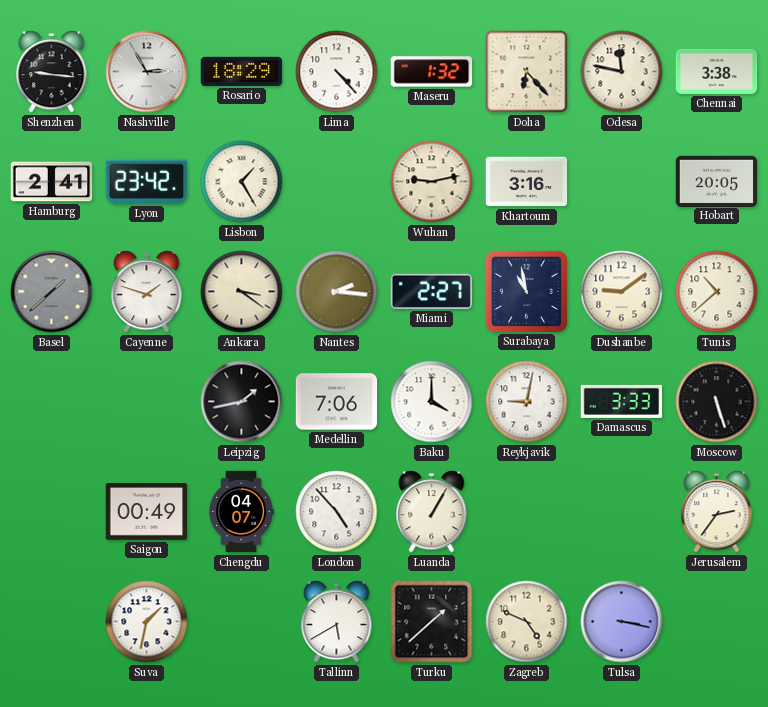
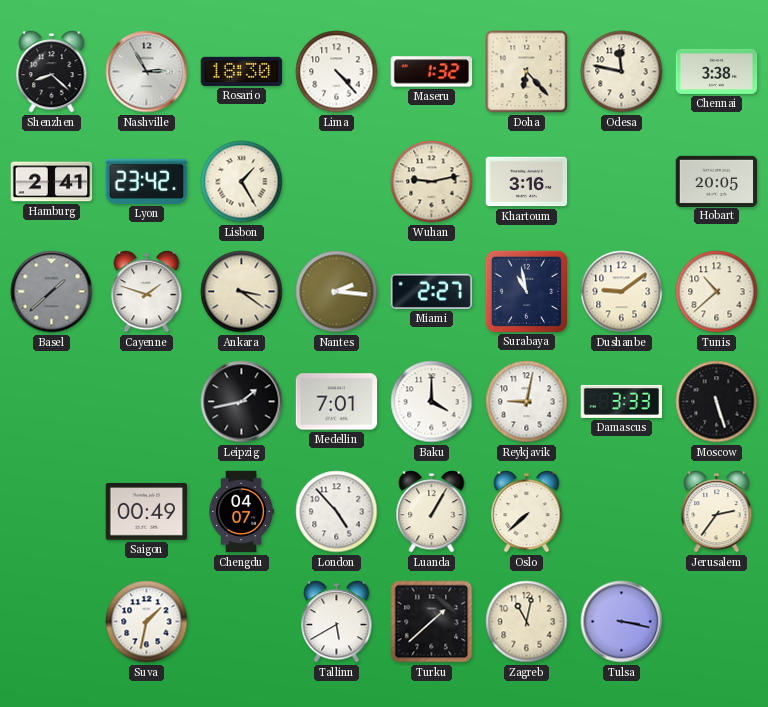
Shenzhen: 9:16 -> 8:22
Rosario: 18:29 -> 18:30
Medellin: 7:06 -> 7:01
Oslo: none -> 7:38
Zagreb: 4:49 -> 11:02
